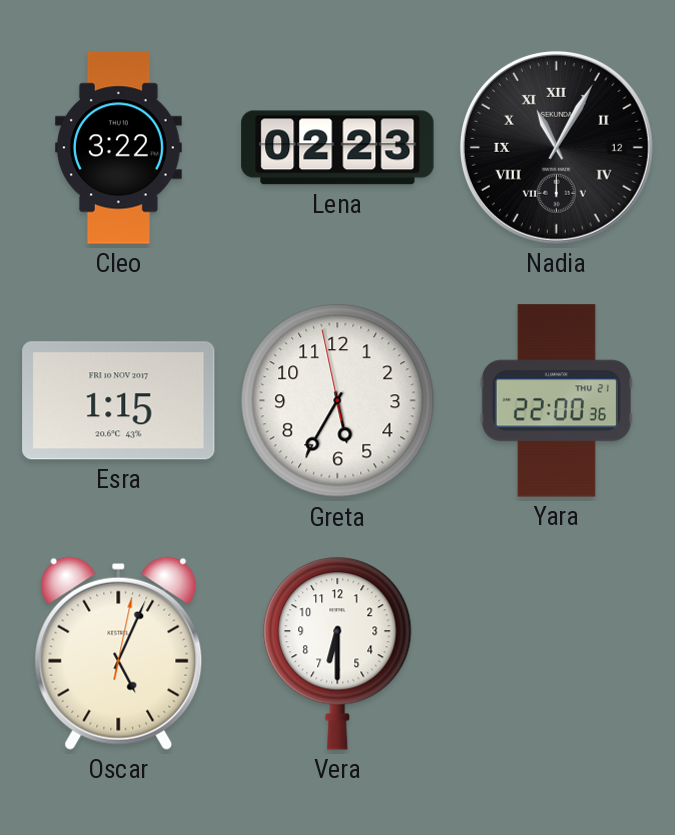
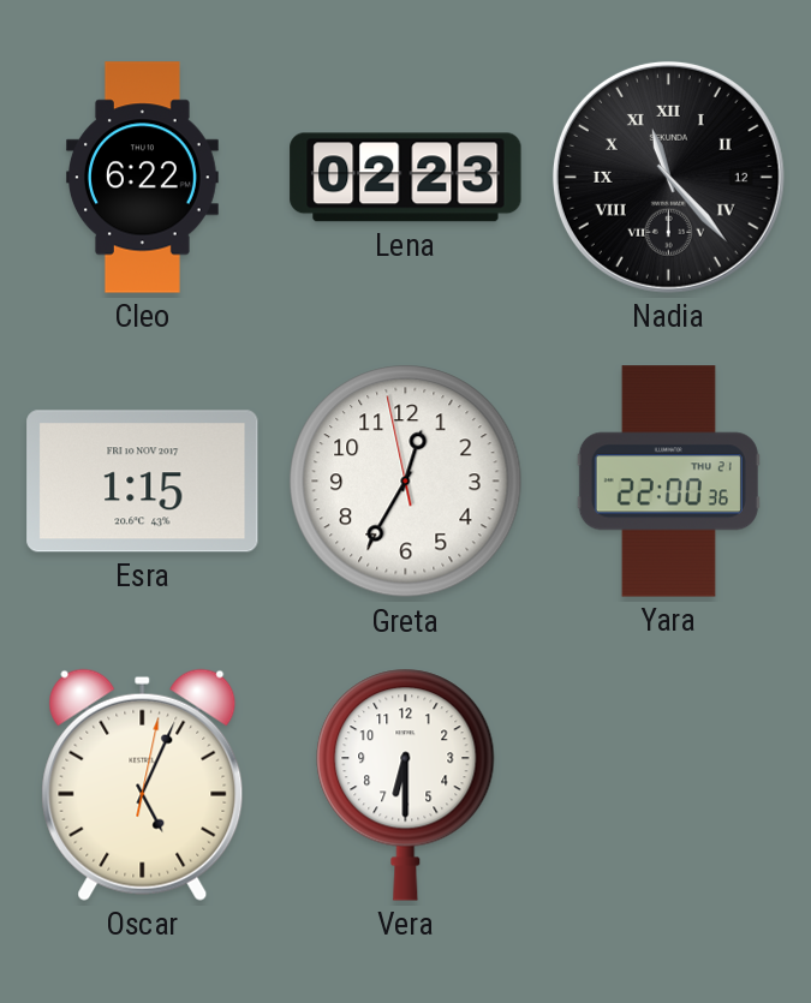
Cleo: 3:22 -> 6:22
Nadia: 11:05 -> 11:23
Greta: 5:34 -> 12:34
